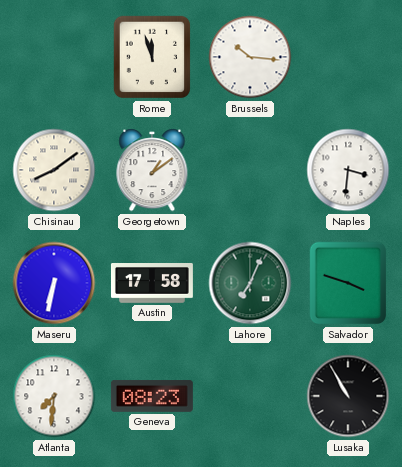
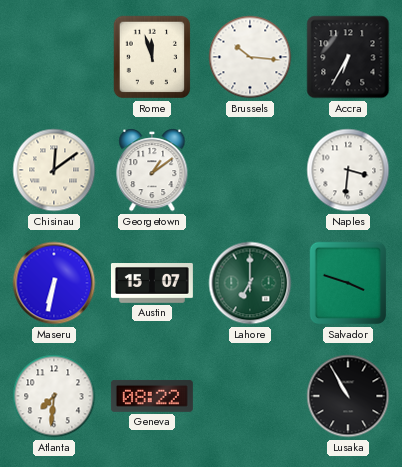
Accra: none -> 6:35
Chisinau: 8:09 -> 12:09
Austin: 17:58 -> 15:07
Lahore: 7:04 -> 7:00
Geneva: 08:23 -> 08:22
